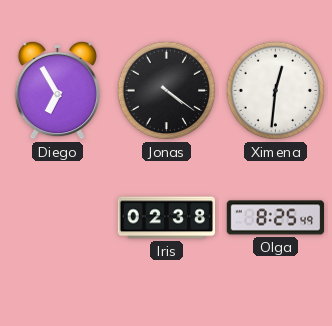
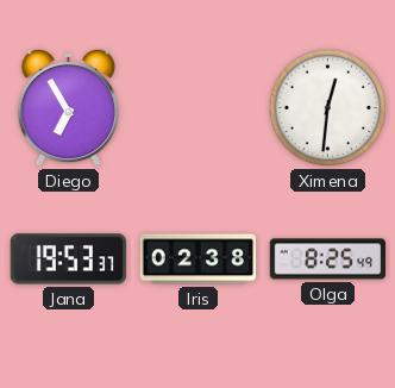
Jonas: 4:21 -> none
Jana: none -> 19:53
